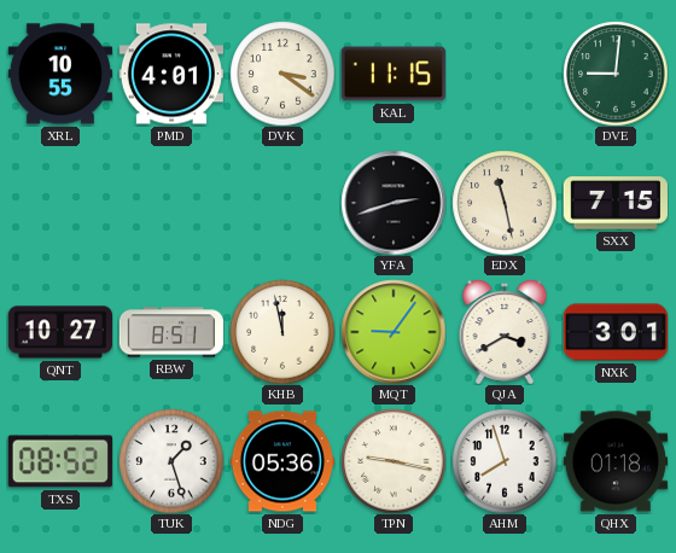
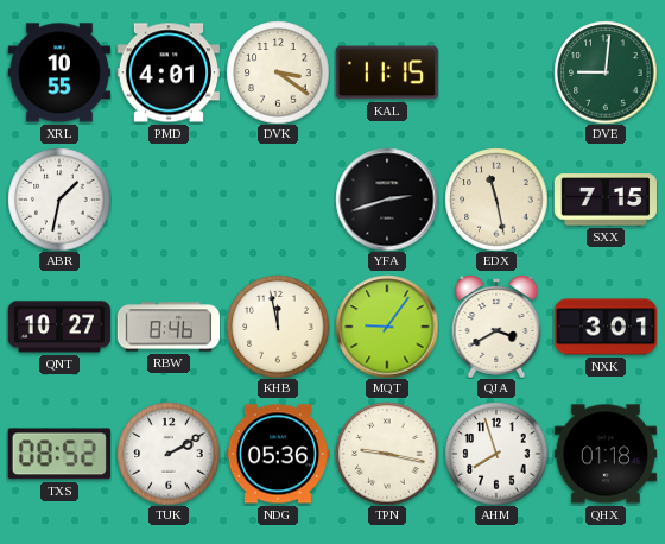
ABR: none -> 1:32
RBW: 8:51 -> 8:46
TUK: 1:27 -> 2:10
